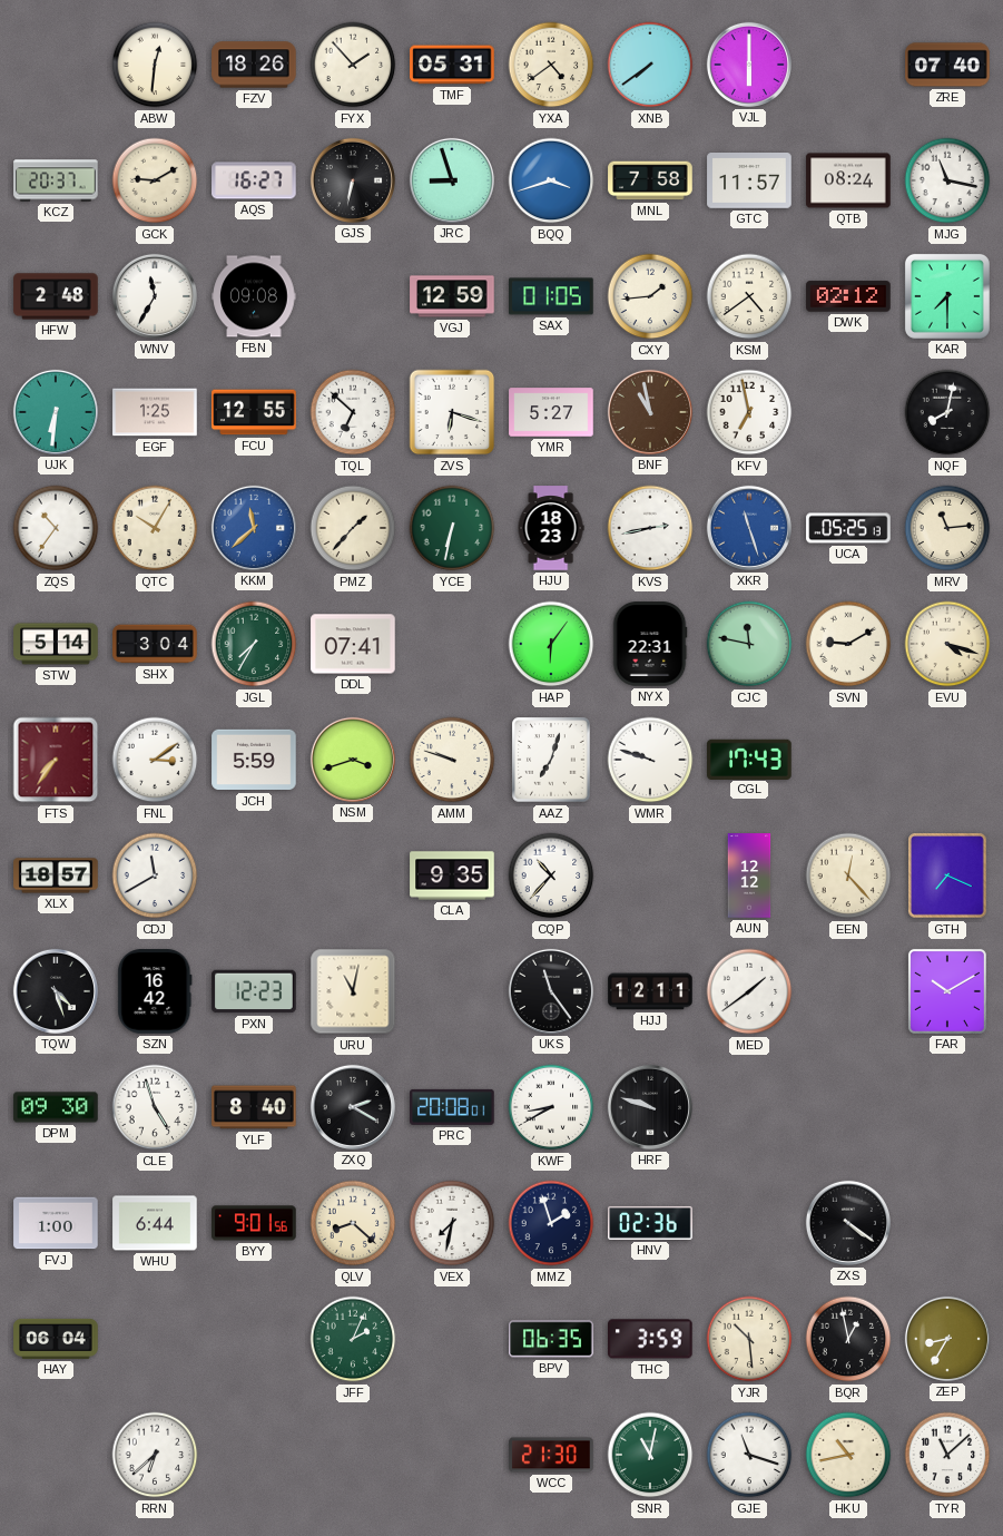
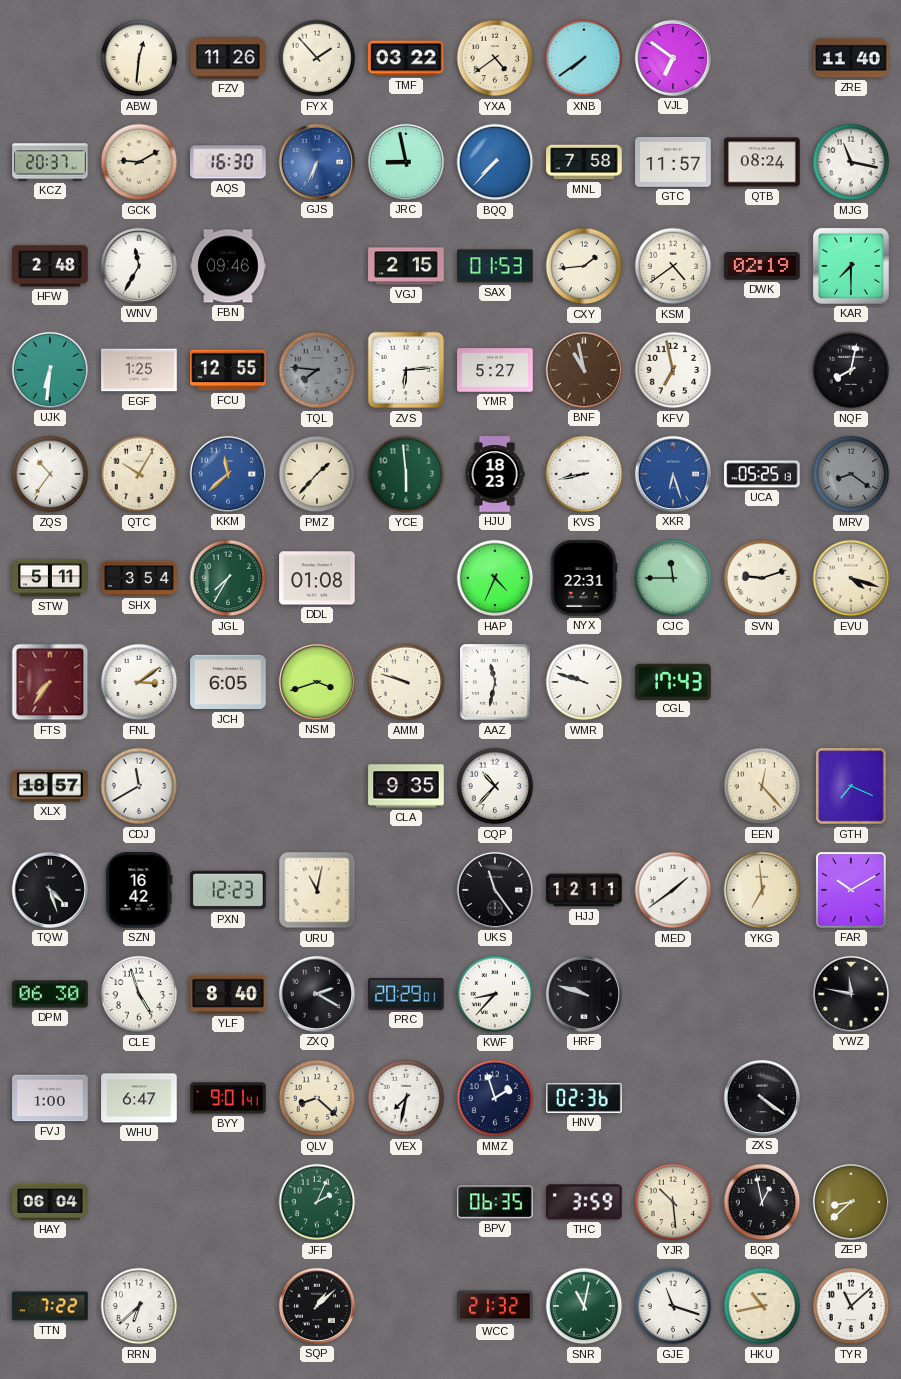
FZV: 18:26 -> 11:26
TMF: 05:31 -> 03:22
VJL: 6:00 -> 6:51
ZRE: 07:40 -> 11:40
AQS: 16:27 -> 16:30
GJS: 6:32 -> 6:34
GJS dial: black -> blue
JRC: 8:57 -> 8:58
BQQ: 3:42 -> 7:37
FBN: 09:08 -> 09:46
VGJ: 12:59 -> 2:15
SAX: 01:05 -> 01:53
DWK: 02:12 -> 02:19
TQL: 6:52 -> 7:46
TQL dial: white -> grey
ZVS: 6:18 -> 6:14
YCE: 6:32 -> 5:59
KVS: 2:43 -> 8:43
XKR: 11:27 -> 6:27
MRV: 11:14 -> 8:21
MRV dial: cream -> grey
STW: 5:14 -> 5:11
SHX: 3:04 -> 3:54
DDL: 07:41 -> 01:08
HAP: 6:06 -> 4:34
CJC: 11:47 -> 11:45
SVN: 9:10 -> 9:12
JCH: 5:59 -> 6:05
AAZ: 7:03 -> 11:32
AUN: 12:12 -> none
YKG: none -> 6:59
DPM: 09:30 -> 06:30
PRC: 20:08 -> 20:29
KWF: 8:40 -> 8:37
YWZ: none -> 11:47
WHU: 6:44 -> 6:47
BYY: 9:01:56 -> 9:01:41
ZEP: 8:35 -> 8:38
TTN: none -> 7:22
SQP: none -> 1:08
WCC: 21:30 -> 21:32
